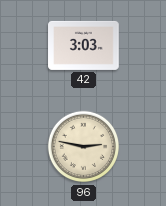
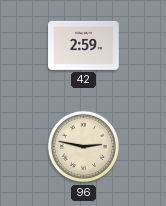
42: 3:03 -> 2:59
